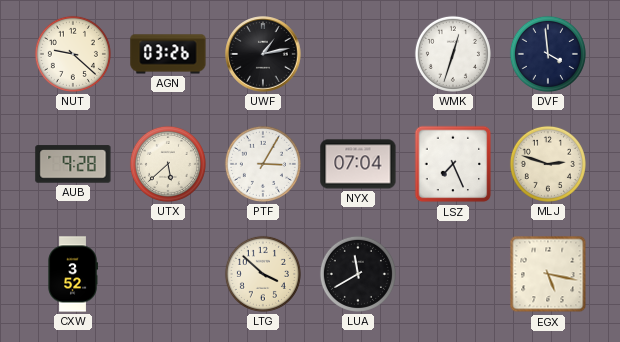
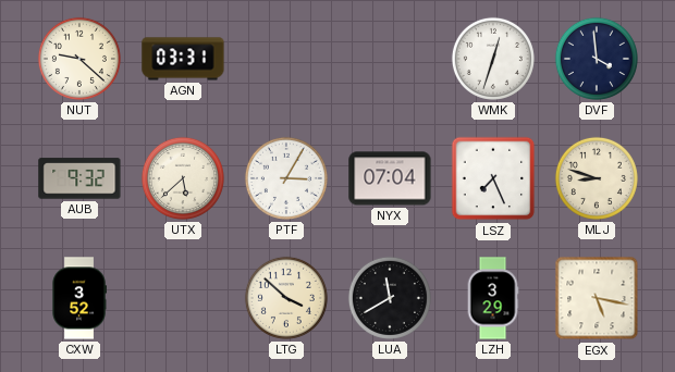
AGN: 03:26 -> 03:31
UWF: 1:13 -> none
AUB: 9:28 -> 9:32
MLJ: 2:48 -> 8:48
LZH: none -> 3:29
